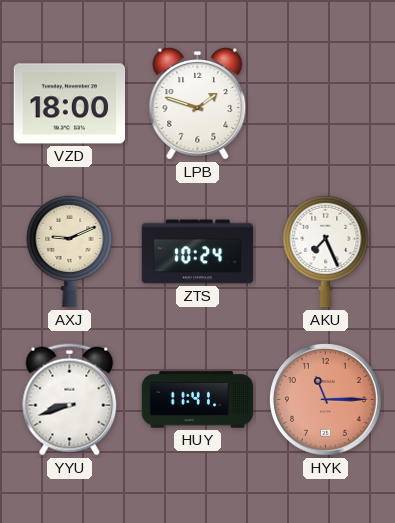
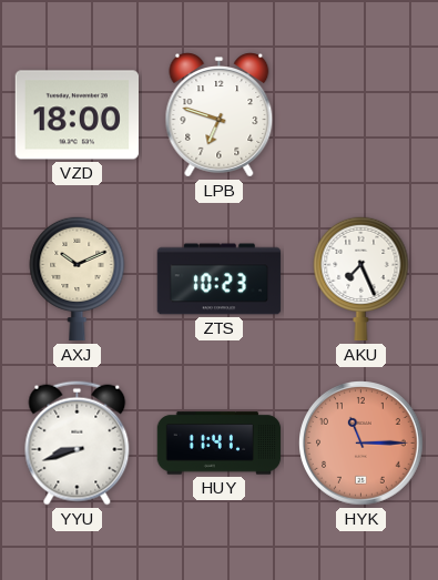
LPB: 1:48 -> 6:48
AXJ: 9:11 -> 10:11
ZTS: 10:24 -> 10:23
